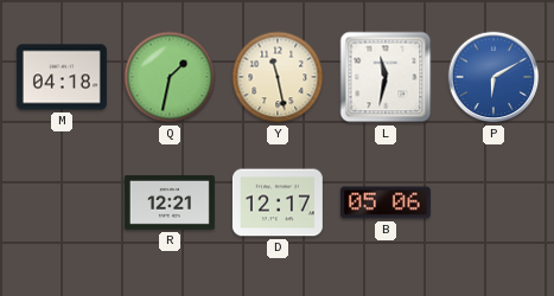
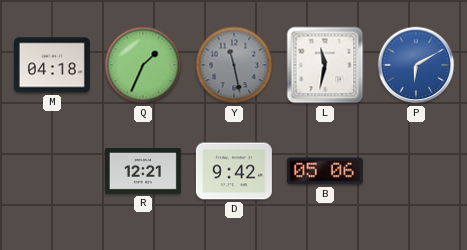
Q: 1:32 -> 1:34
Y dial: cream -> grey
D: 12:17 -> 9:42
